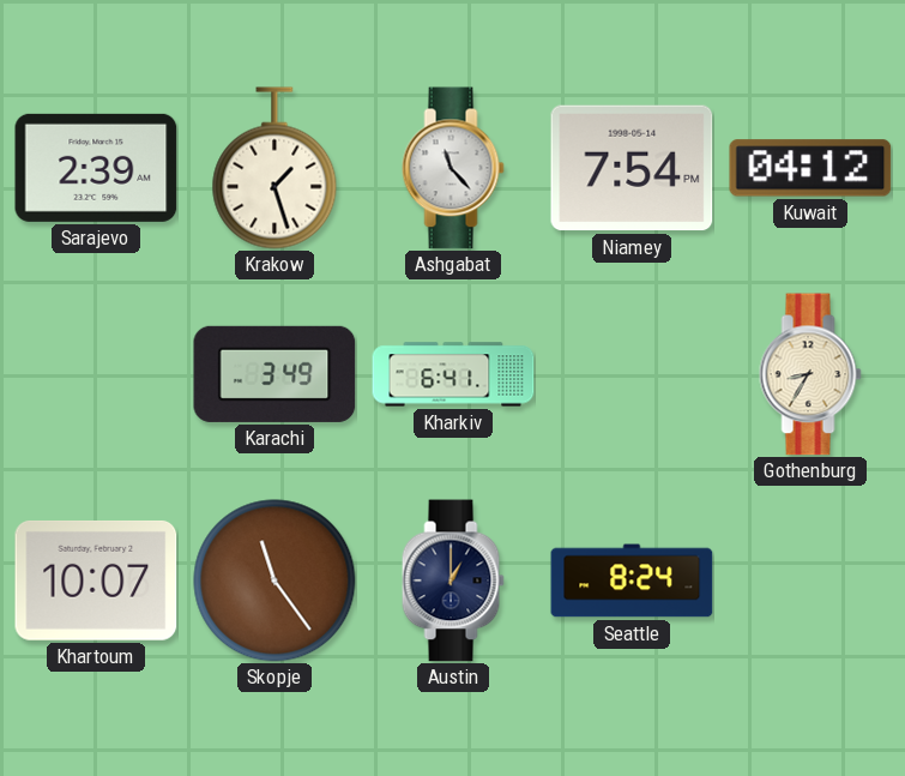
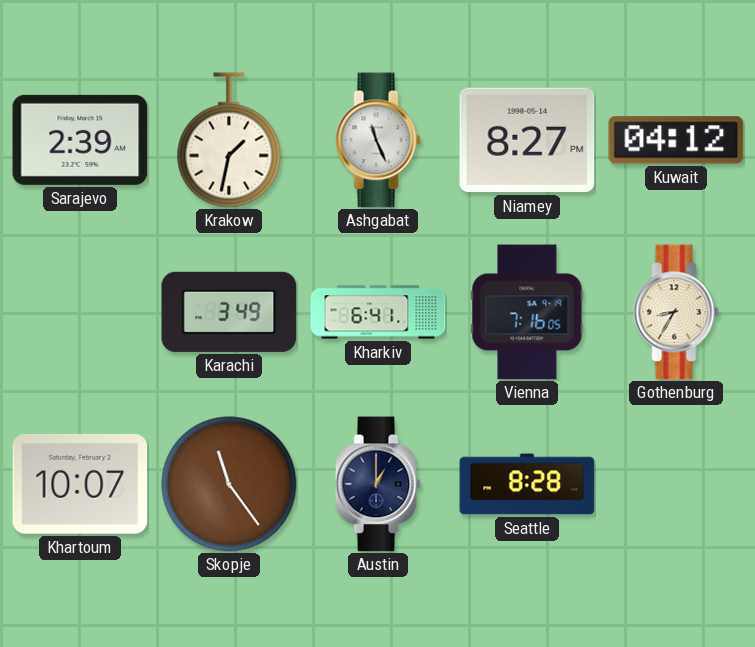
Krakow: 1:27 -> 1:32
Ashgabat: 11:23 -> 11:26
Niamey: 7:54 -> 8:27
Vienna: none -> 7:16
Seattle: 8:24 -> 8:28
